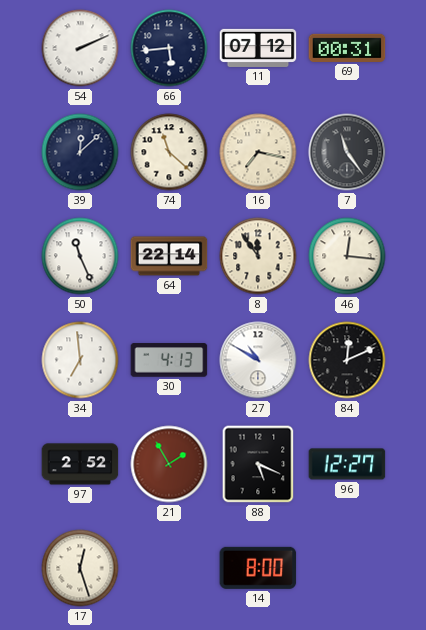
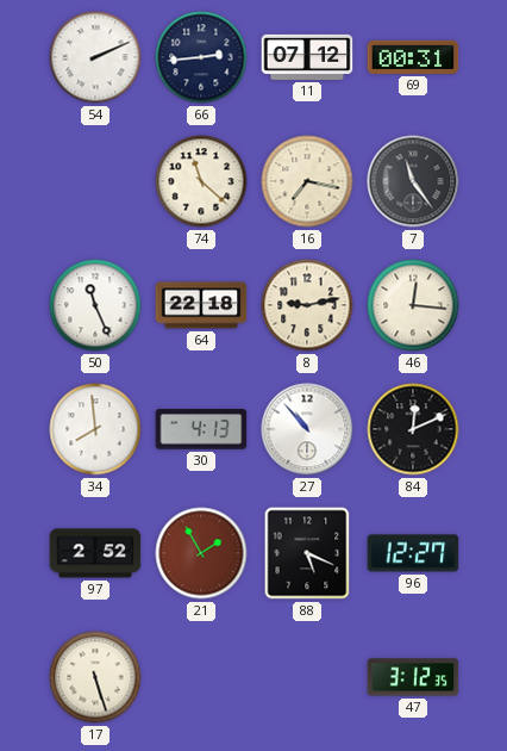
66: 5:44 -> 2:44
39: 12:08 -> none
64: 22:14 -> 22:18
8: 11:54 -> 9:13
34: 6:59 -> 7:59
27: 10:50 -> 10:53
17: 12:27 -> 5:27
14: 8:00 -> none
47: none -> 3:12
